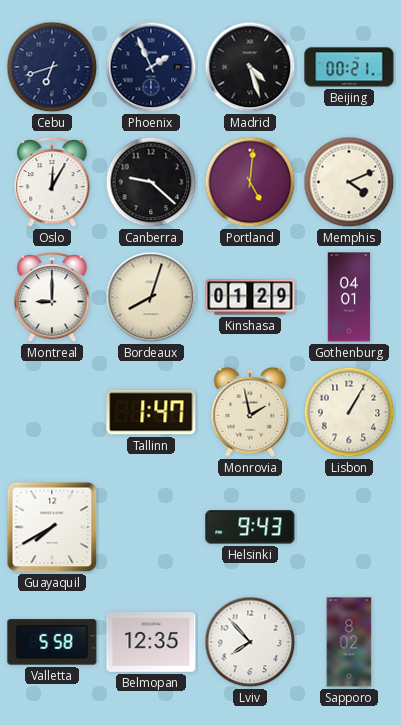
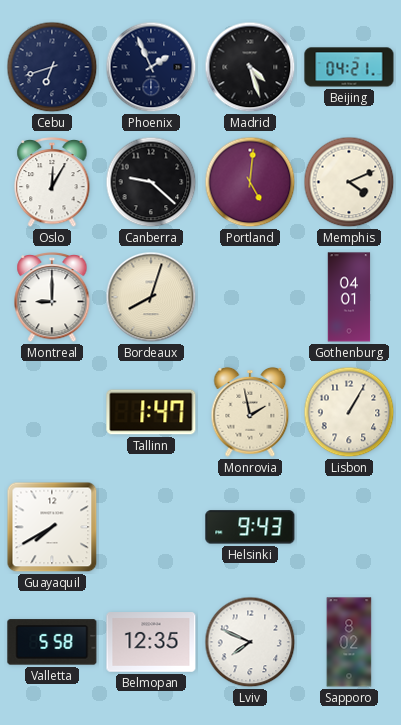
Beijing: 00:21 -> 04:21
Kinshasa: 01:29 -> none
Lviv: 7:53 -> 7:49
